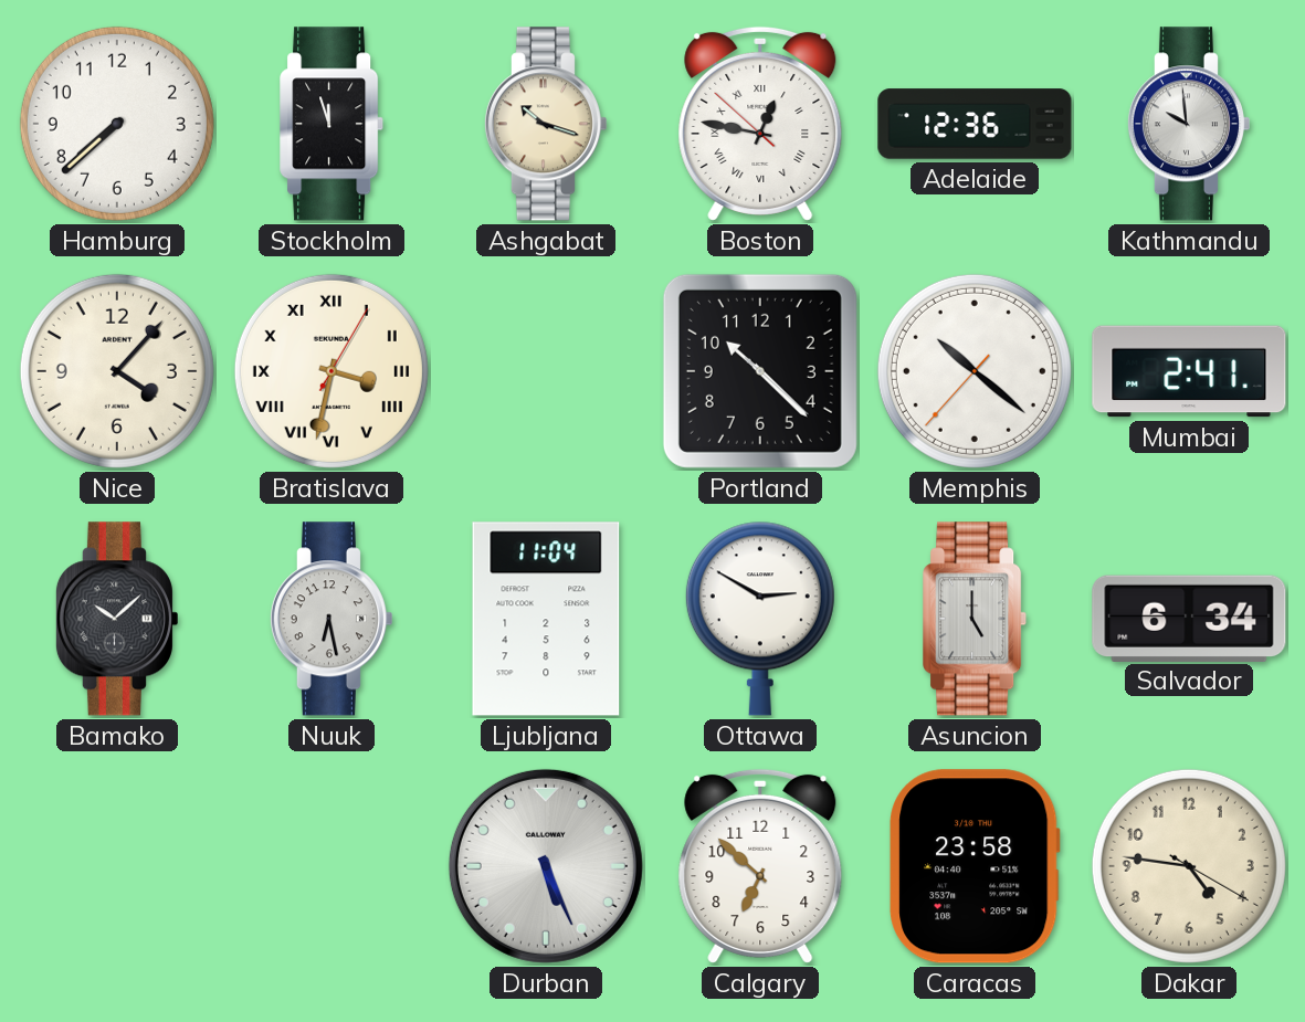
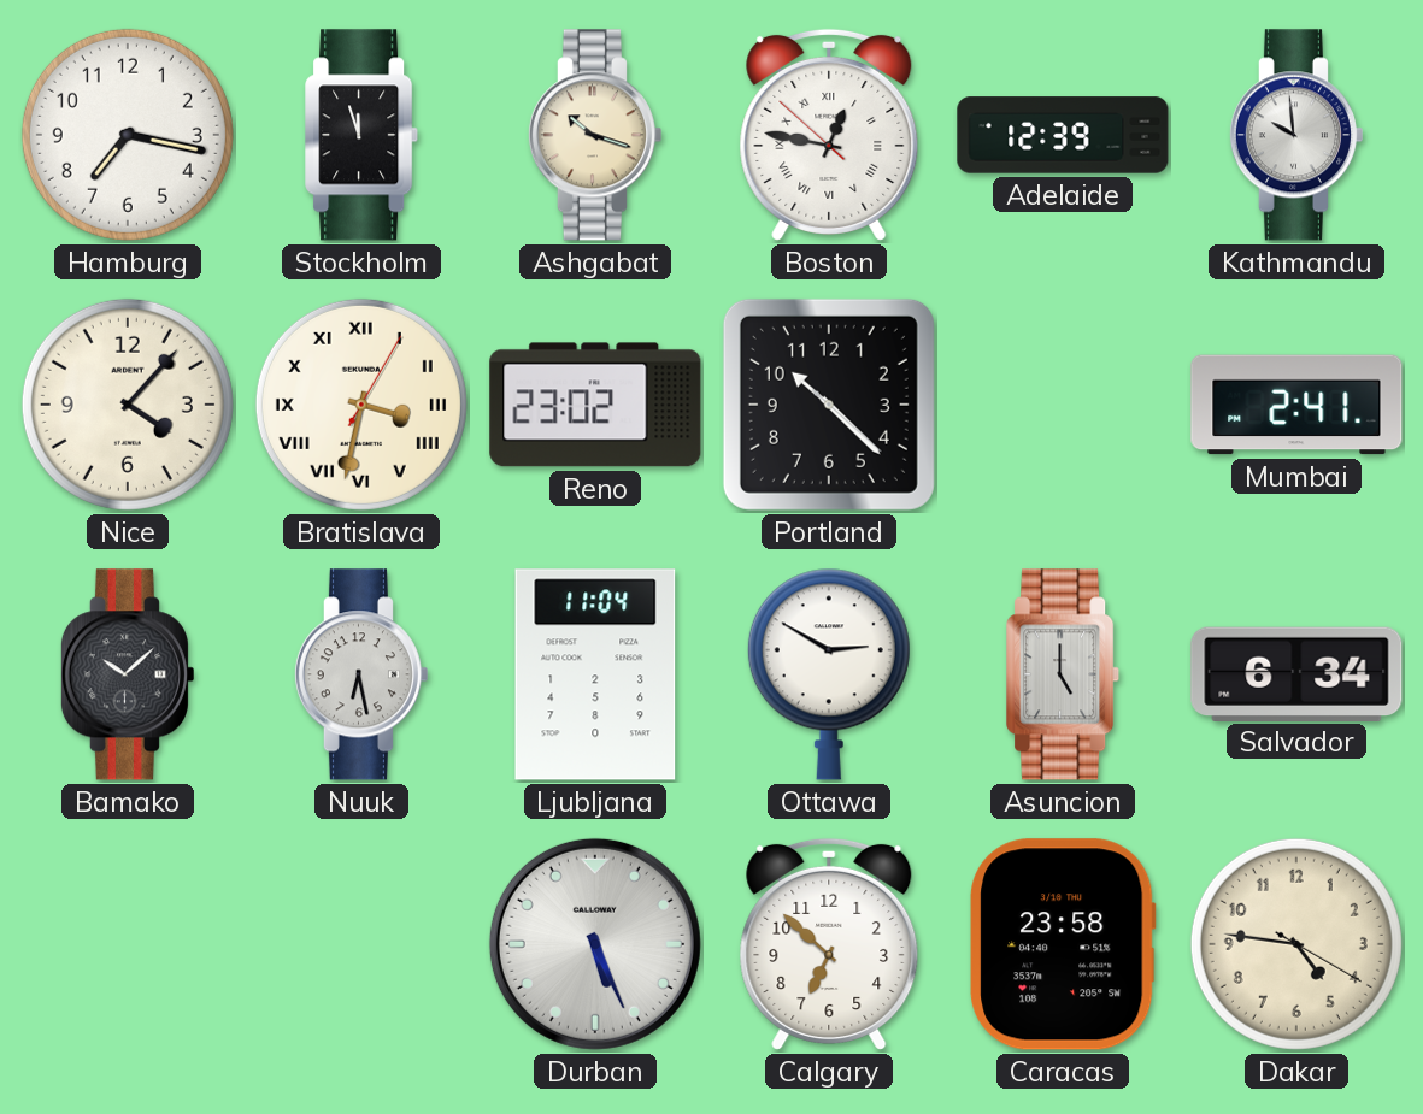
Hamburg: 7:38 -> 7:17
Adelaide: 12:36 -> 12:39
Reno: none -> 23:02
Memphis: 10:21 -> none
